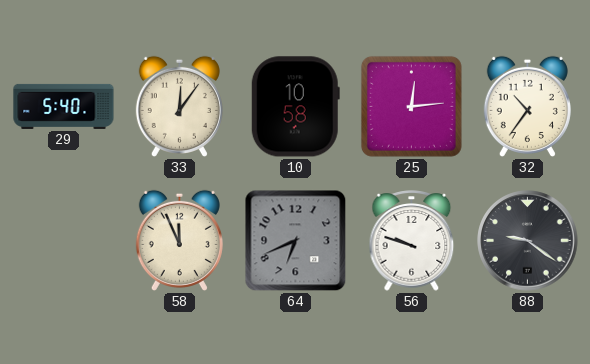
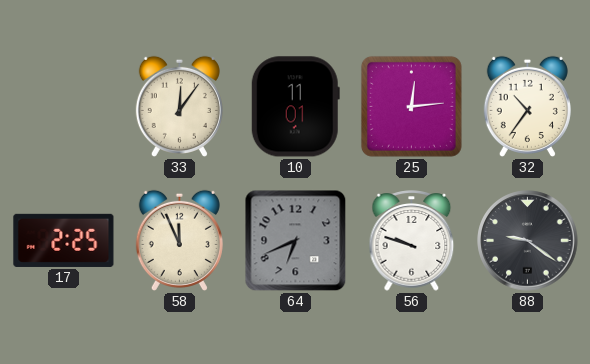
29: 5:40 -> none
10: 10:58 -> 11:01
17: none -> 2:25
